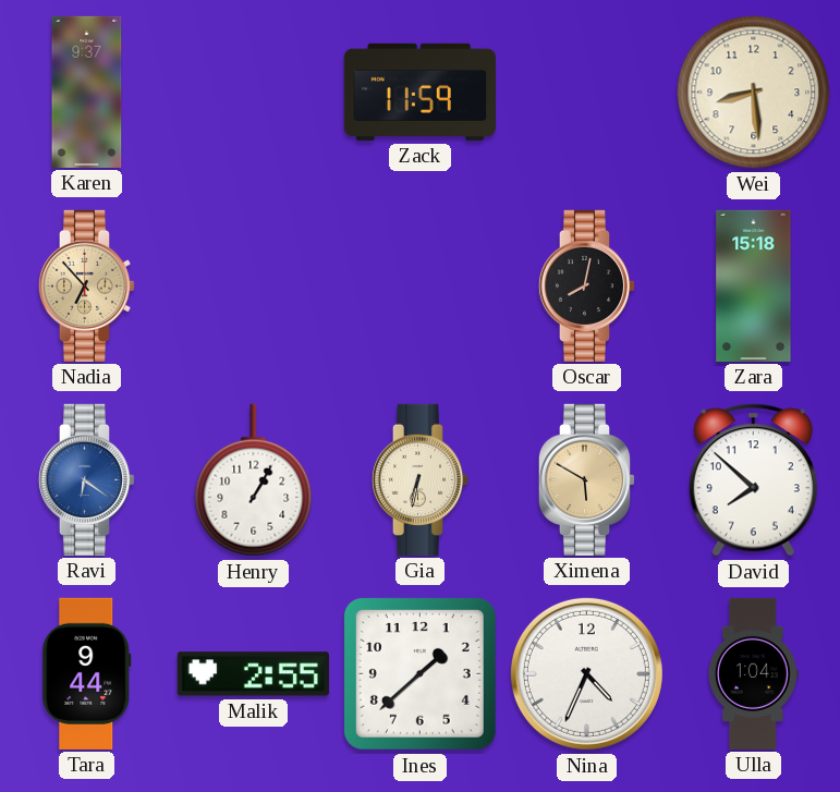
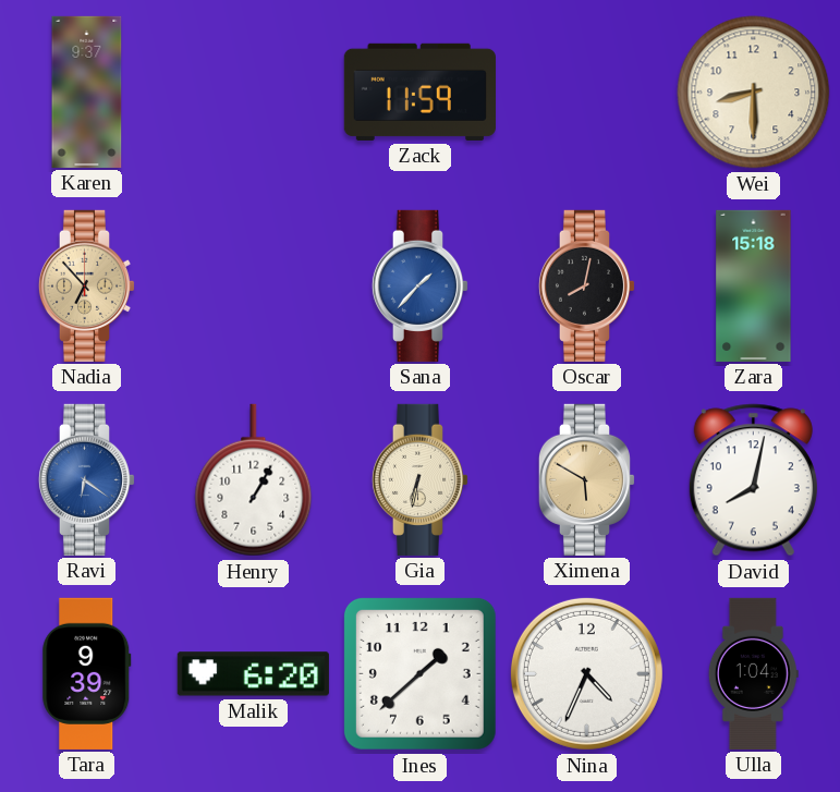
Wei: 8:29 -> 8:30
Sana: none -> 1:37
David: 7:52 -> 8:02
Tara: 9:44 -> 9:39
Malik: 2:55 -> 6:20
